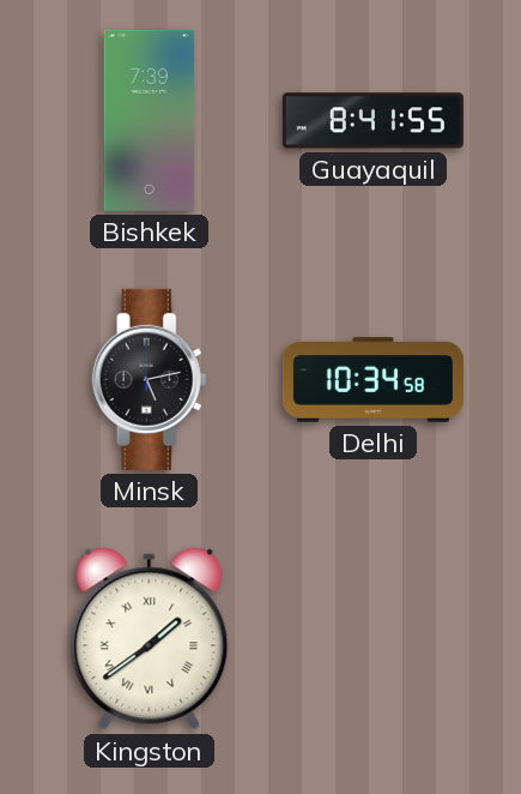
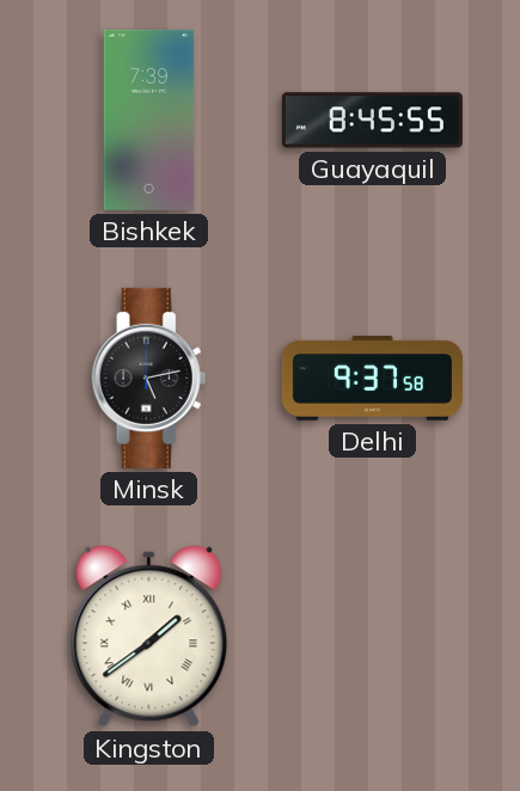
Guayaquil: 8:41 -> 8:45
Delhi: 10:34 -> 9:37
